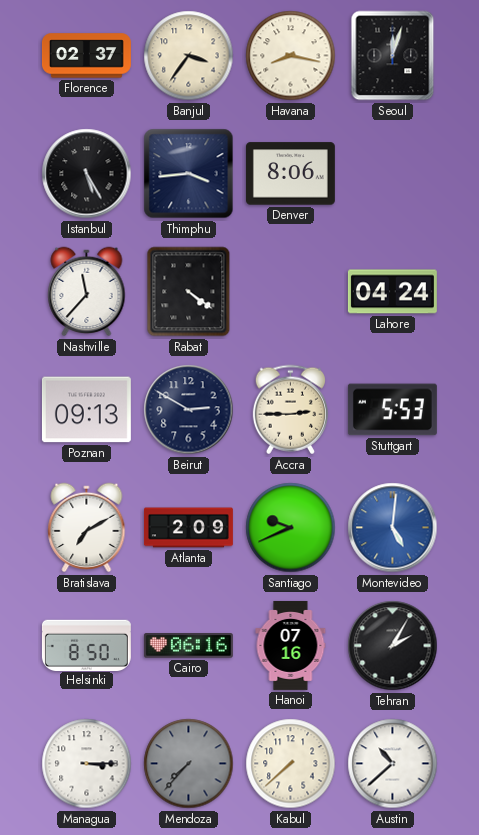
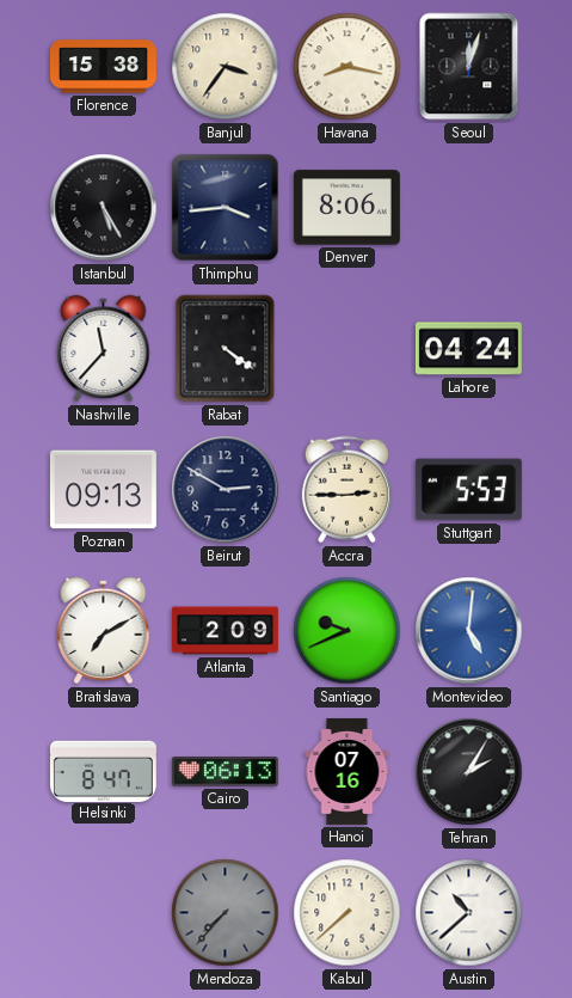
Florence: 02:37 -> 15:38
Helsinki: 8:50 -> 8:47
Cairo: 06:16 -> 06:13
Managua: 3:15 -> none
